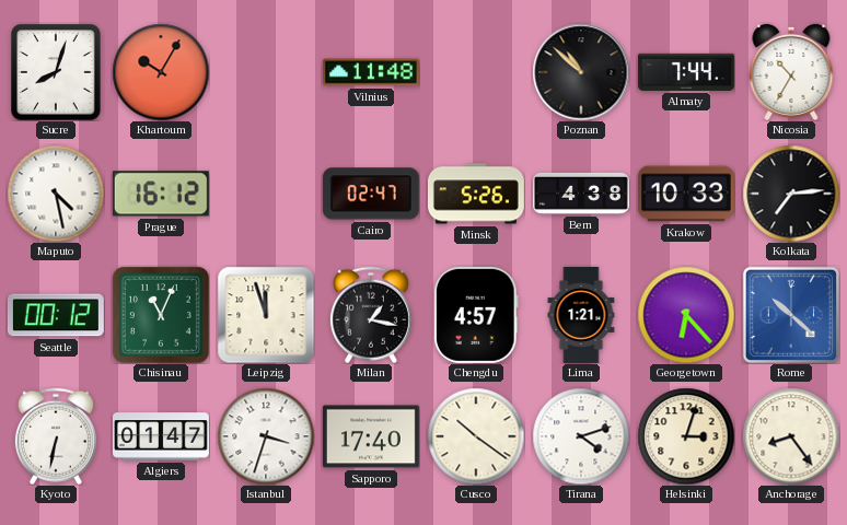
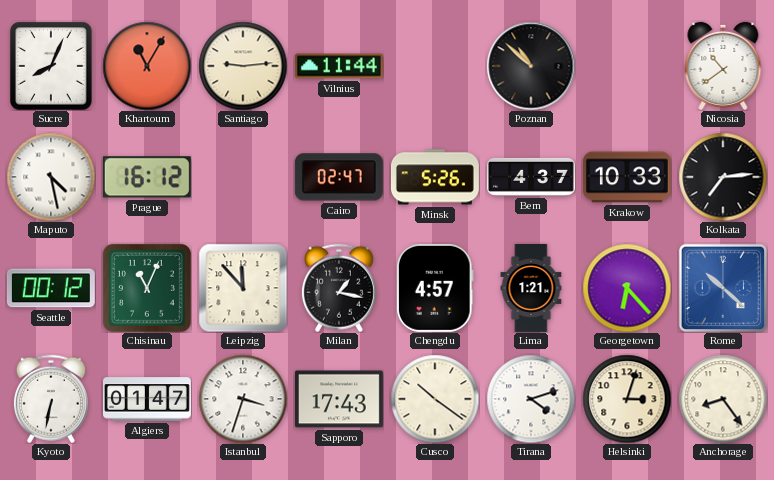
Sucre: 8:03 -> 8:04
Khartoum: 10:05 -> 11:05
Santiago: none -> 9:14
Vilnius: 11:48 -> 11:44
Almaty: 7:44 -> none
Nicosia: 10:35 -> 10:39
Bern: 4:38 -> 4:37
Leipzig: 11:57 -> 11:53
Sapporo: 17:40 -> 17:43
